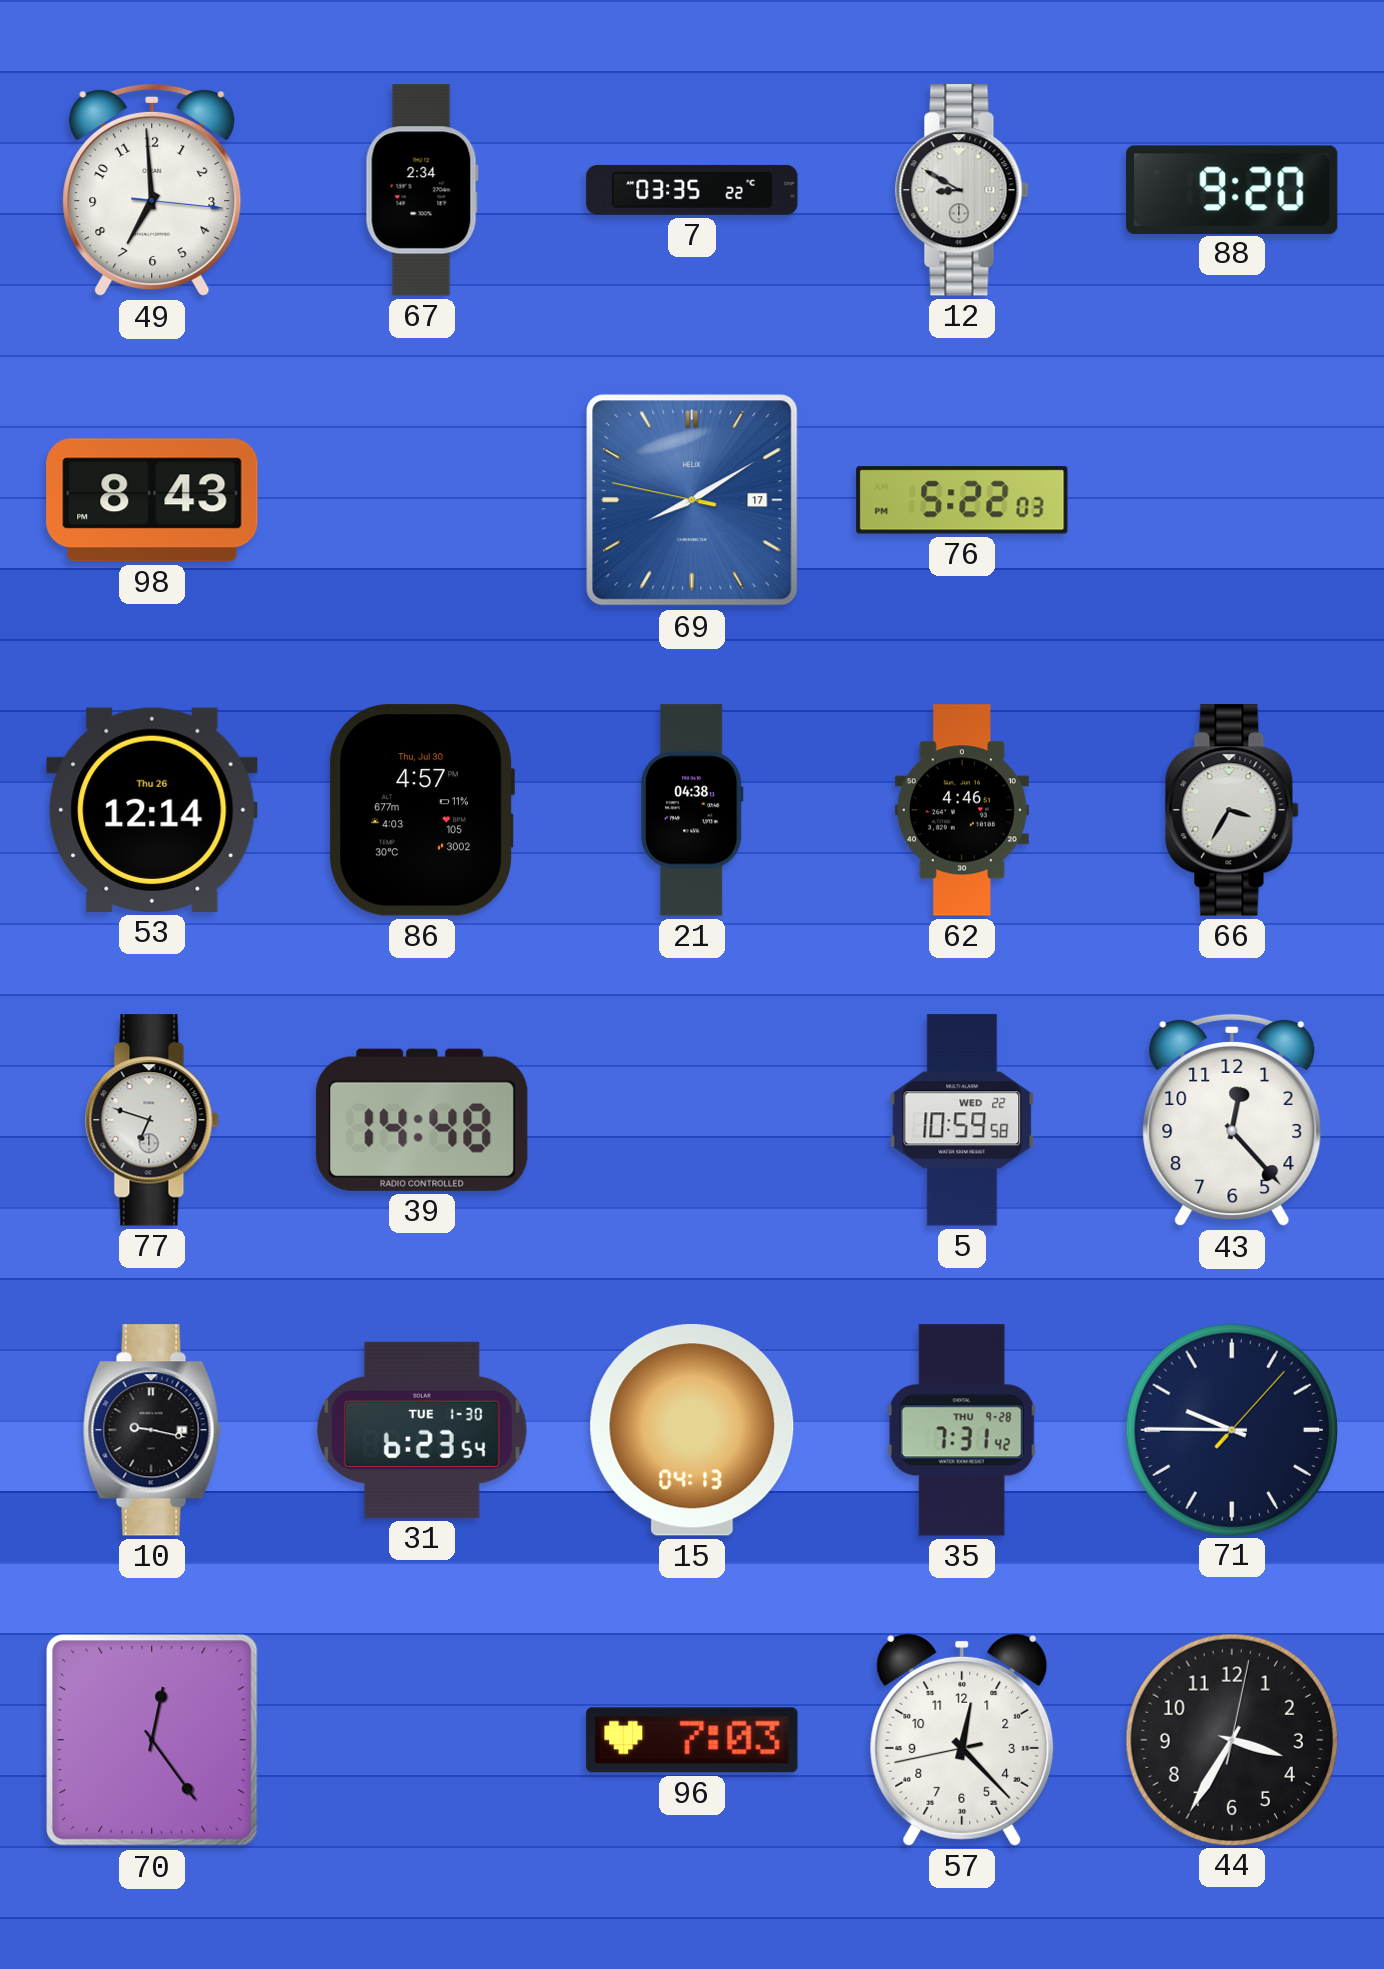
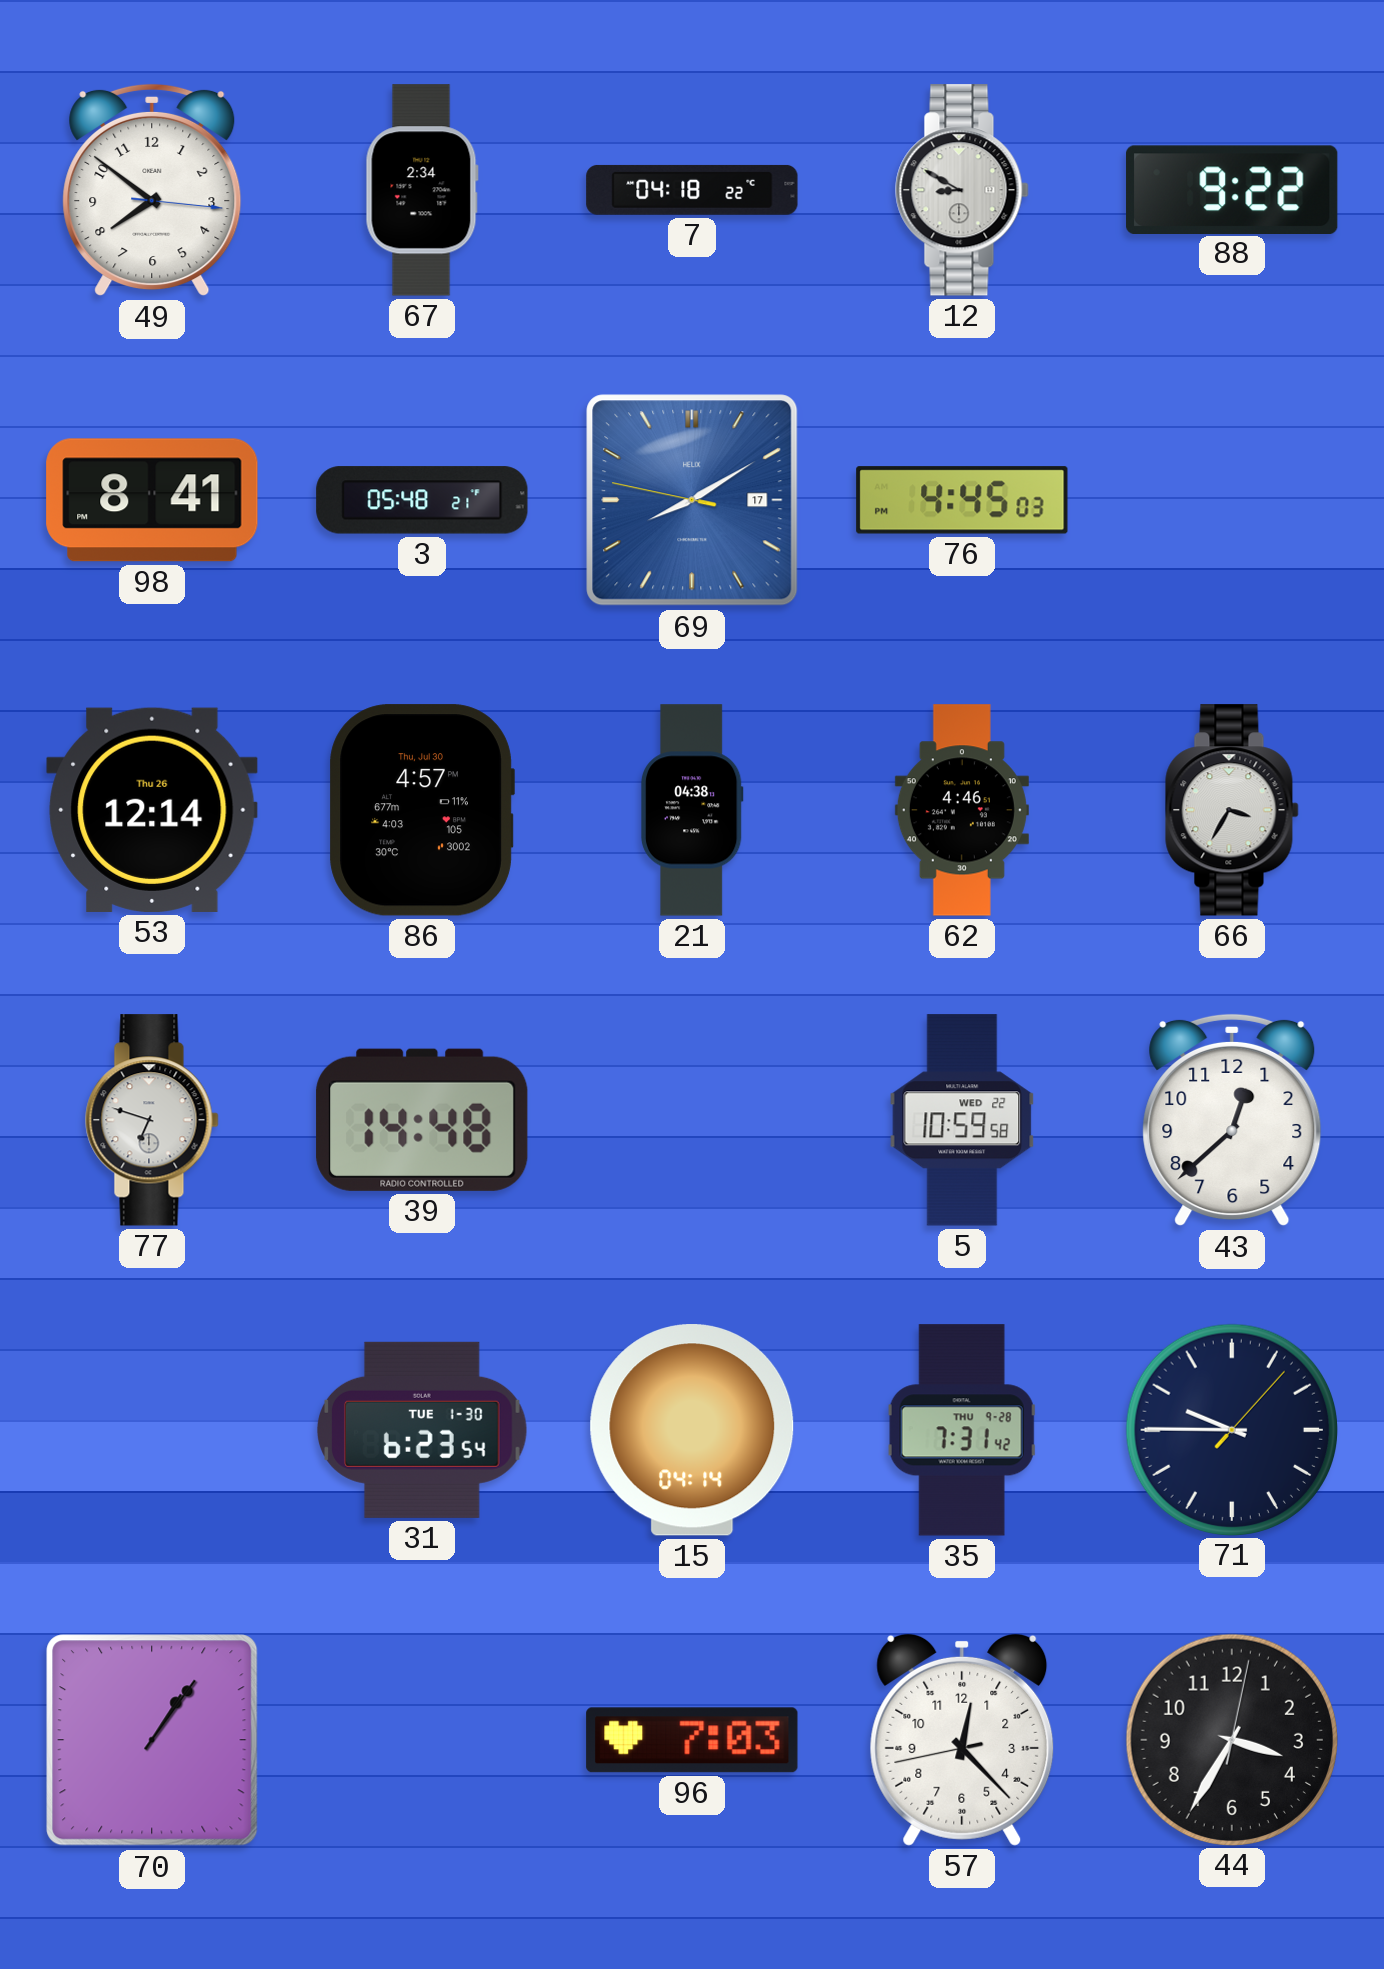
49: 6:59 -> 7:51
7: 03:35 -> 04:18
88: 9:20 -> 9:22
98: 8:43 -> 8:41
3: none -> 05:48
76: 5:22 -> 4:45
43: 12:23 -> 12:38
10: 9:17 -> none
15: 04:13 -> 04:14
70: 12:24 -> 1:06
